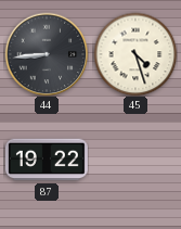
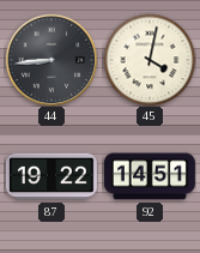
45: 4:27 -> 4:02
92: none -> 14:51
